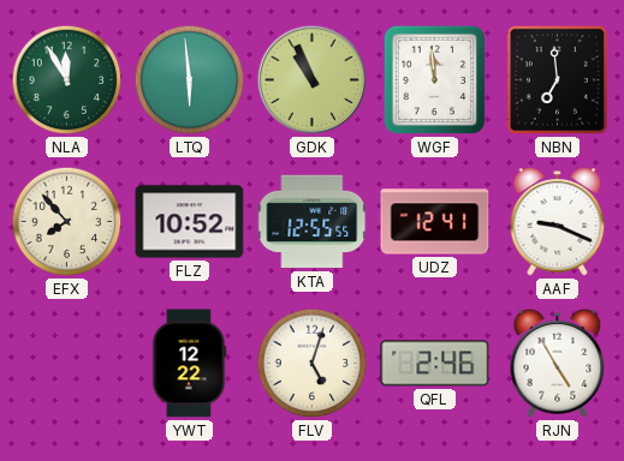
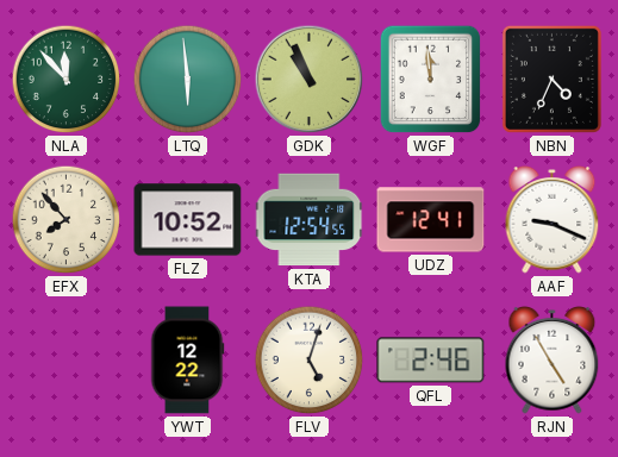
NLA: 11:55 -> 11:53
NBN: 6:59 -> 4:34
KTA: 12:55 -> 12:54
